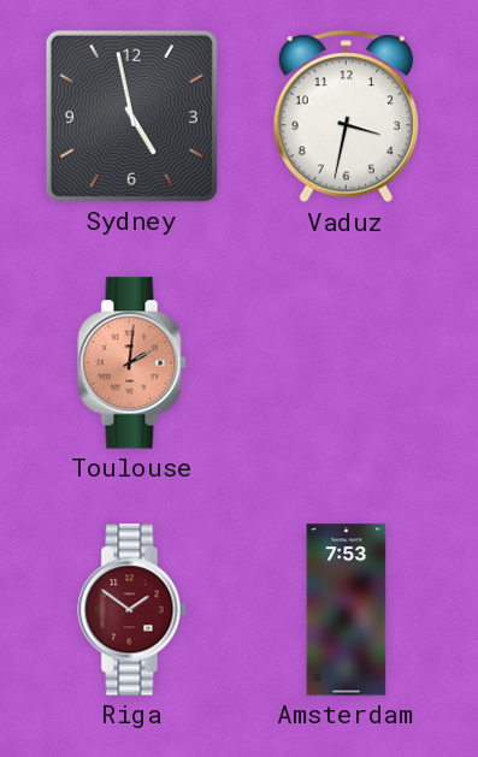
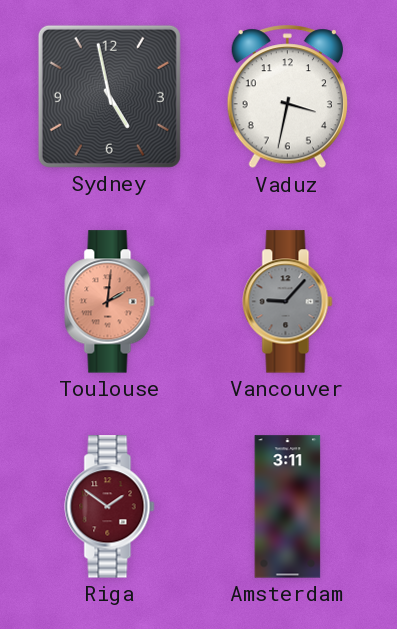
Vancouver: none -> 9:07
Amsterdam: 7:53 -> 3:11
